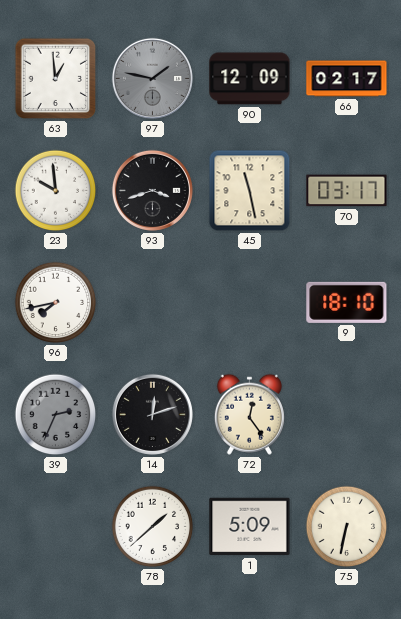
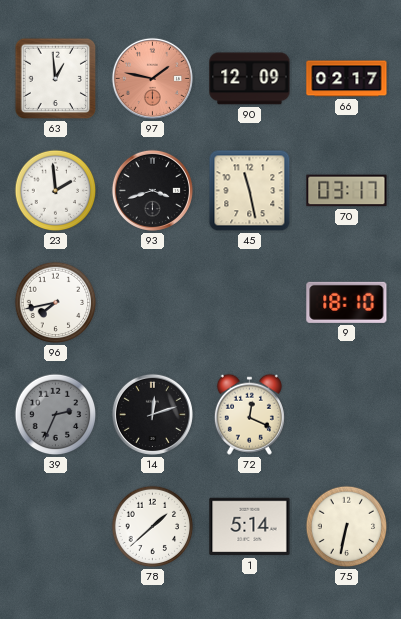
97 dial: grey -> salmon
23: 9:59 -> 1:59
72: 12:24 -> 12:19
1: 5:09 -> 5:14
